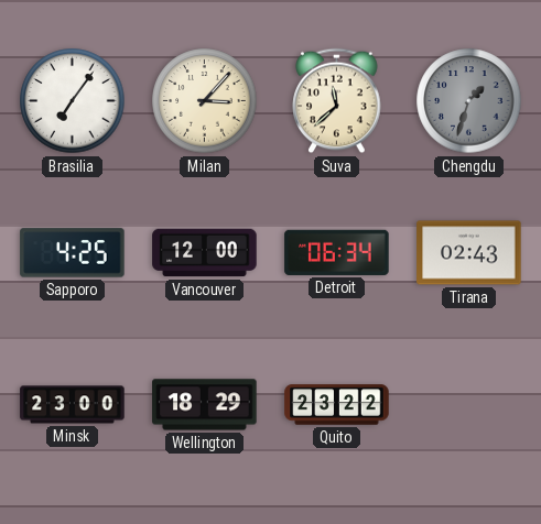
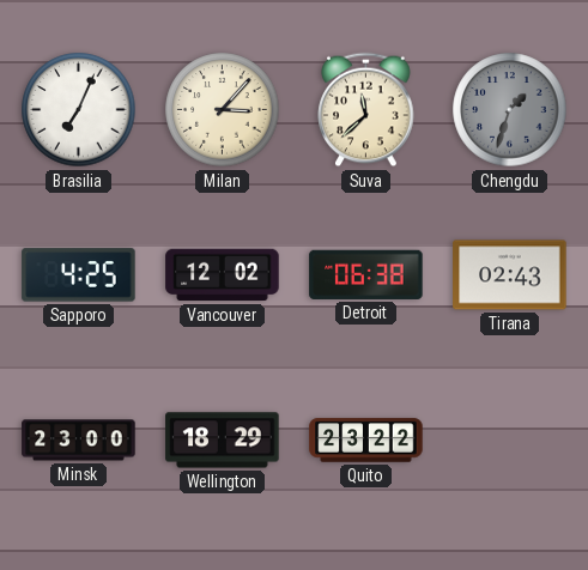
Brasilia: 7:06 -> 7:04
Vancouver: 12:00 -> 12:02
Detroit: 06:34 -> 06:38
